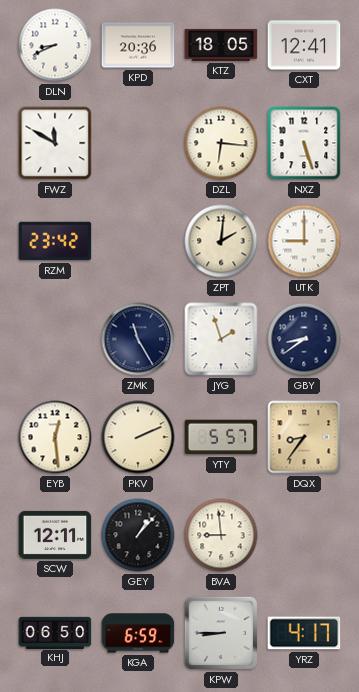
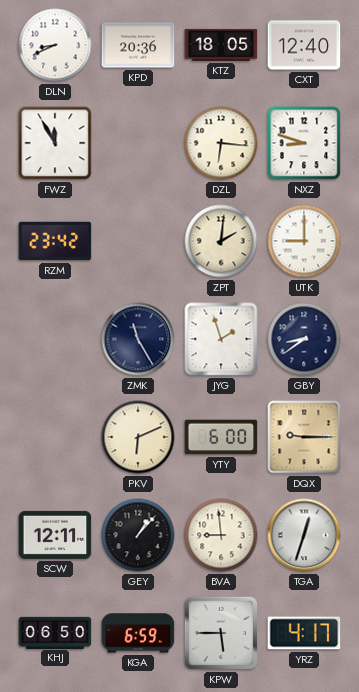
CXT: 12:41 -> 12:40
FWZ: 11:50 -> 11:55
NXZ: 5:27 -> 8:48
EYB: 12:29 -> none
PKV: 2:11 -> 6:11
YTY: 5:57 -> 6:00
DQX: 8:36 -> 9:15
TGA: none -> 12:33
KPW: 8:45 -> 5:45
